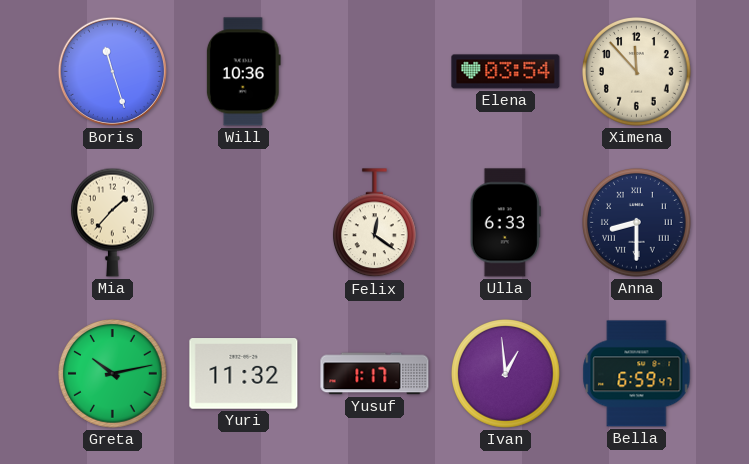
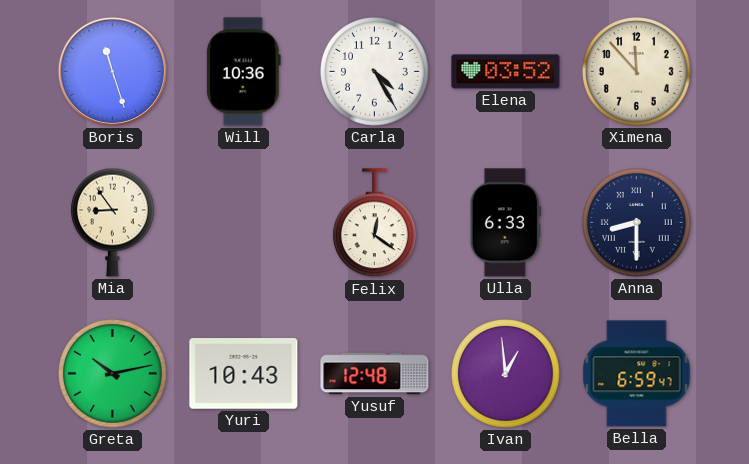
Carla: none -> 4:25
Elena: 03:54 -> 03:52
Mia: 1:37 -> 8:54
Yuri: 11:32 -> 10:43
Yusuf: 1:17 -> 12:48
